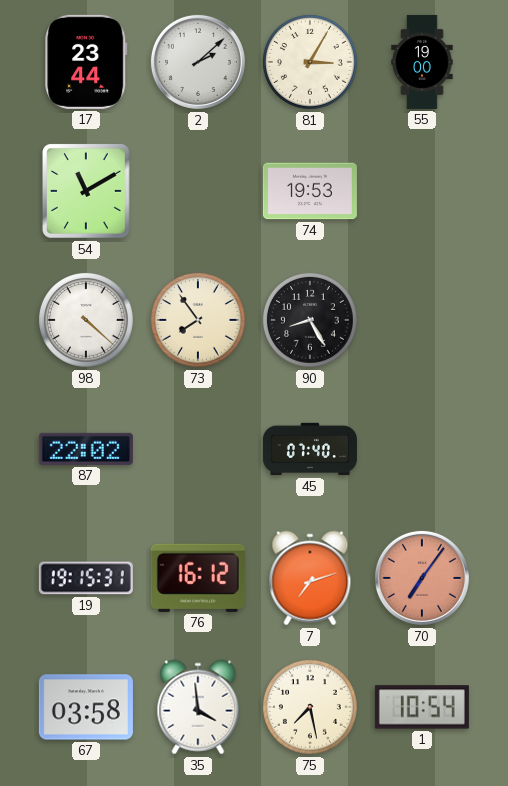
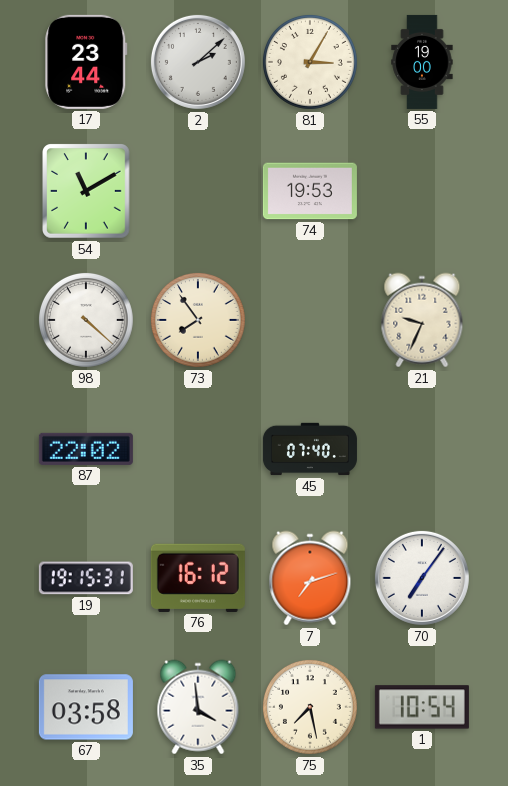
90: 8:25 -> none
21: none -> 9:34
70 dial: salmon -> white
